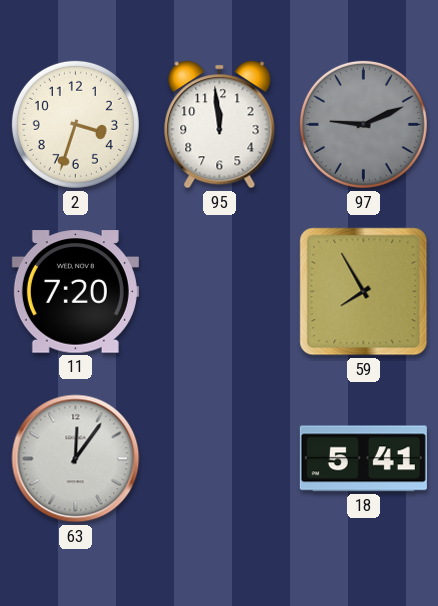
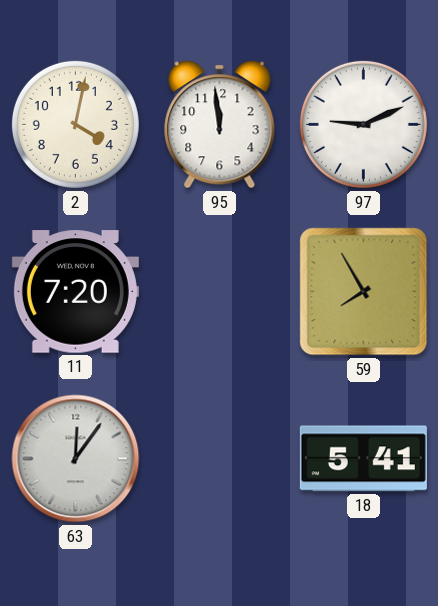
2: 3:33 -> 4:02
97 dial: grey -> white
